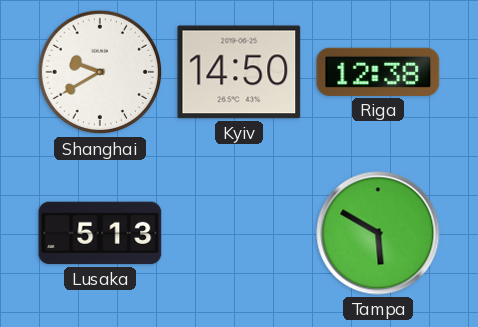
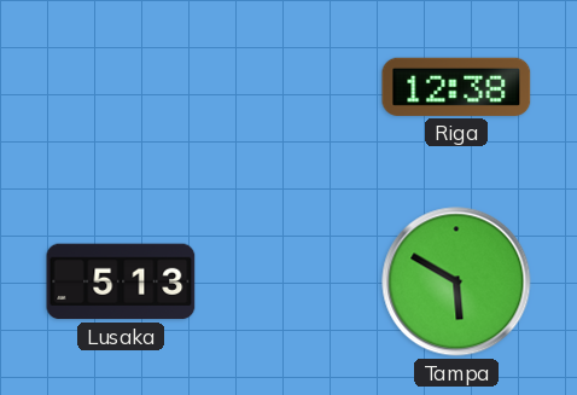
Shanghai: 9:40 -> none
Kyiv: 14:50 -> none
